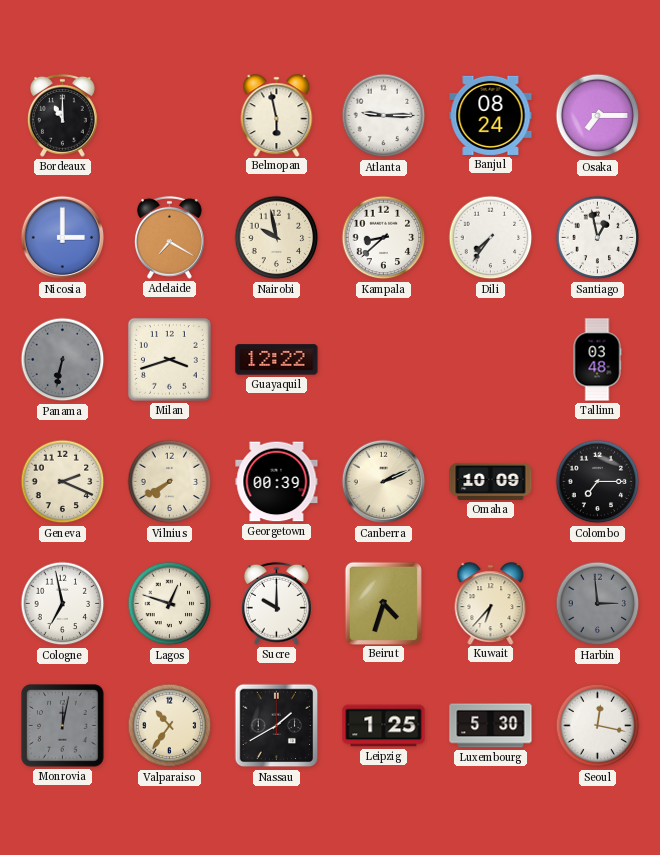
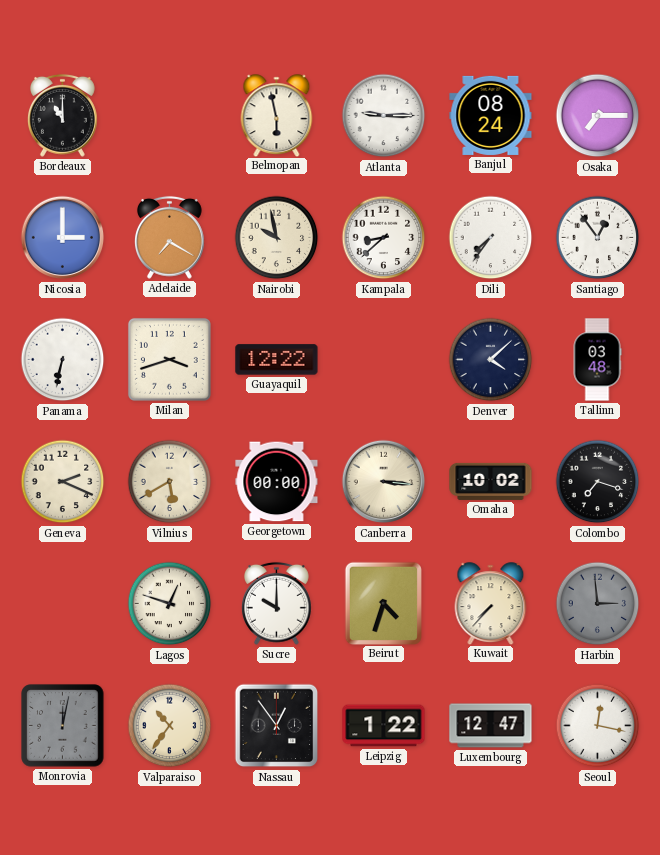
Santiago: 12:58 -> 12:54
Panama dial: grey -> white
Denver: none -> 4:08
Vilnius: 7:40 -> 5:40
Georgetown: 00:39 -> 00:00
Canberra: 2:11 -> 3:16
Omaha: 10:09 -> 10:02
Colombo: 7:15 -> 7:18
Cologne: 6:58 -> none
Kuwait: 6:37 -> 7:37
Nassau: 1:40 -> 12:54
Leipzig: 1:25 -> 1:22
Luxembourg: 5:30 -> 12:47
